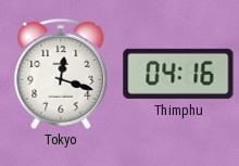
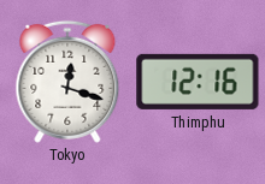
Thimphu: 04:16 -> 12:16
